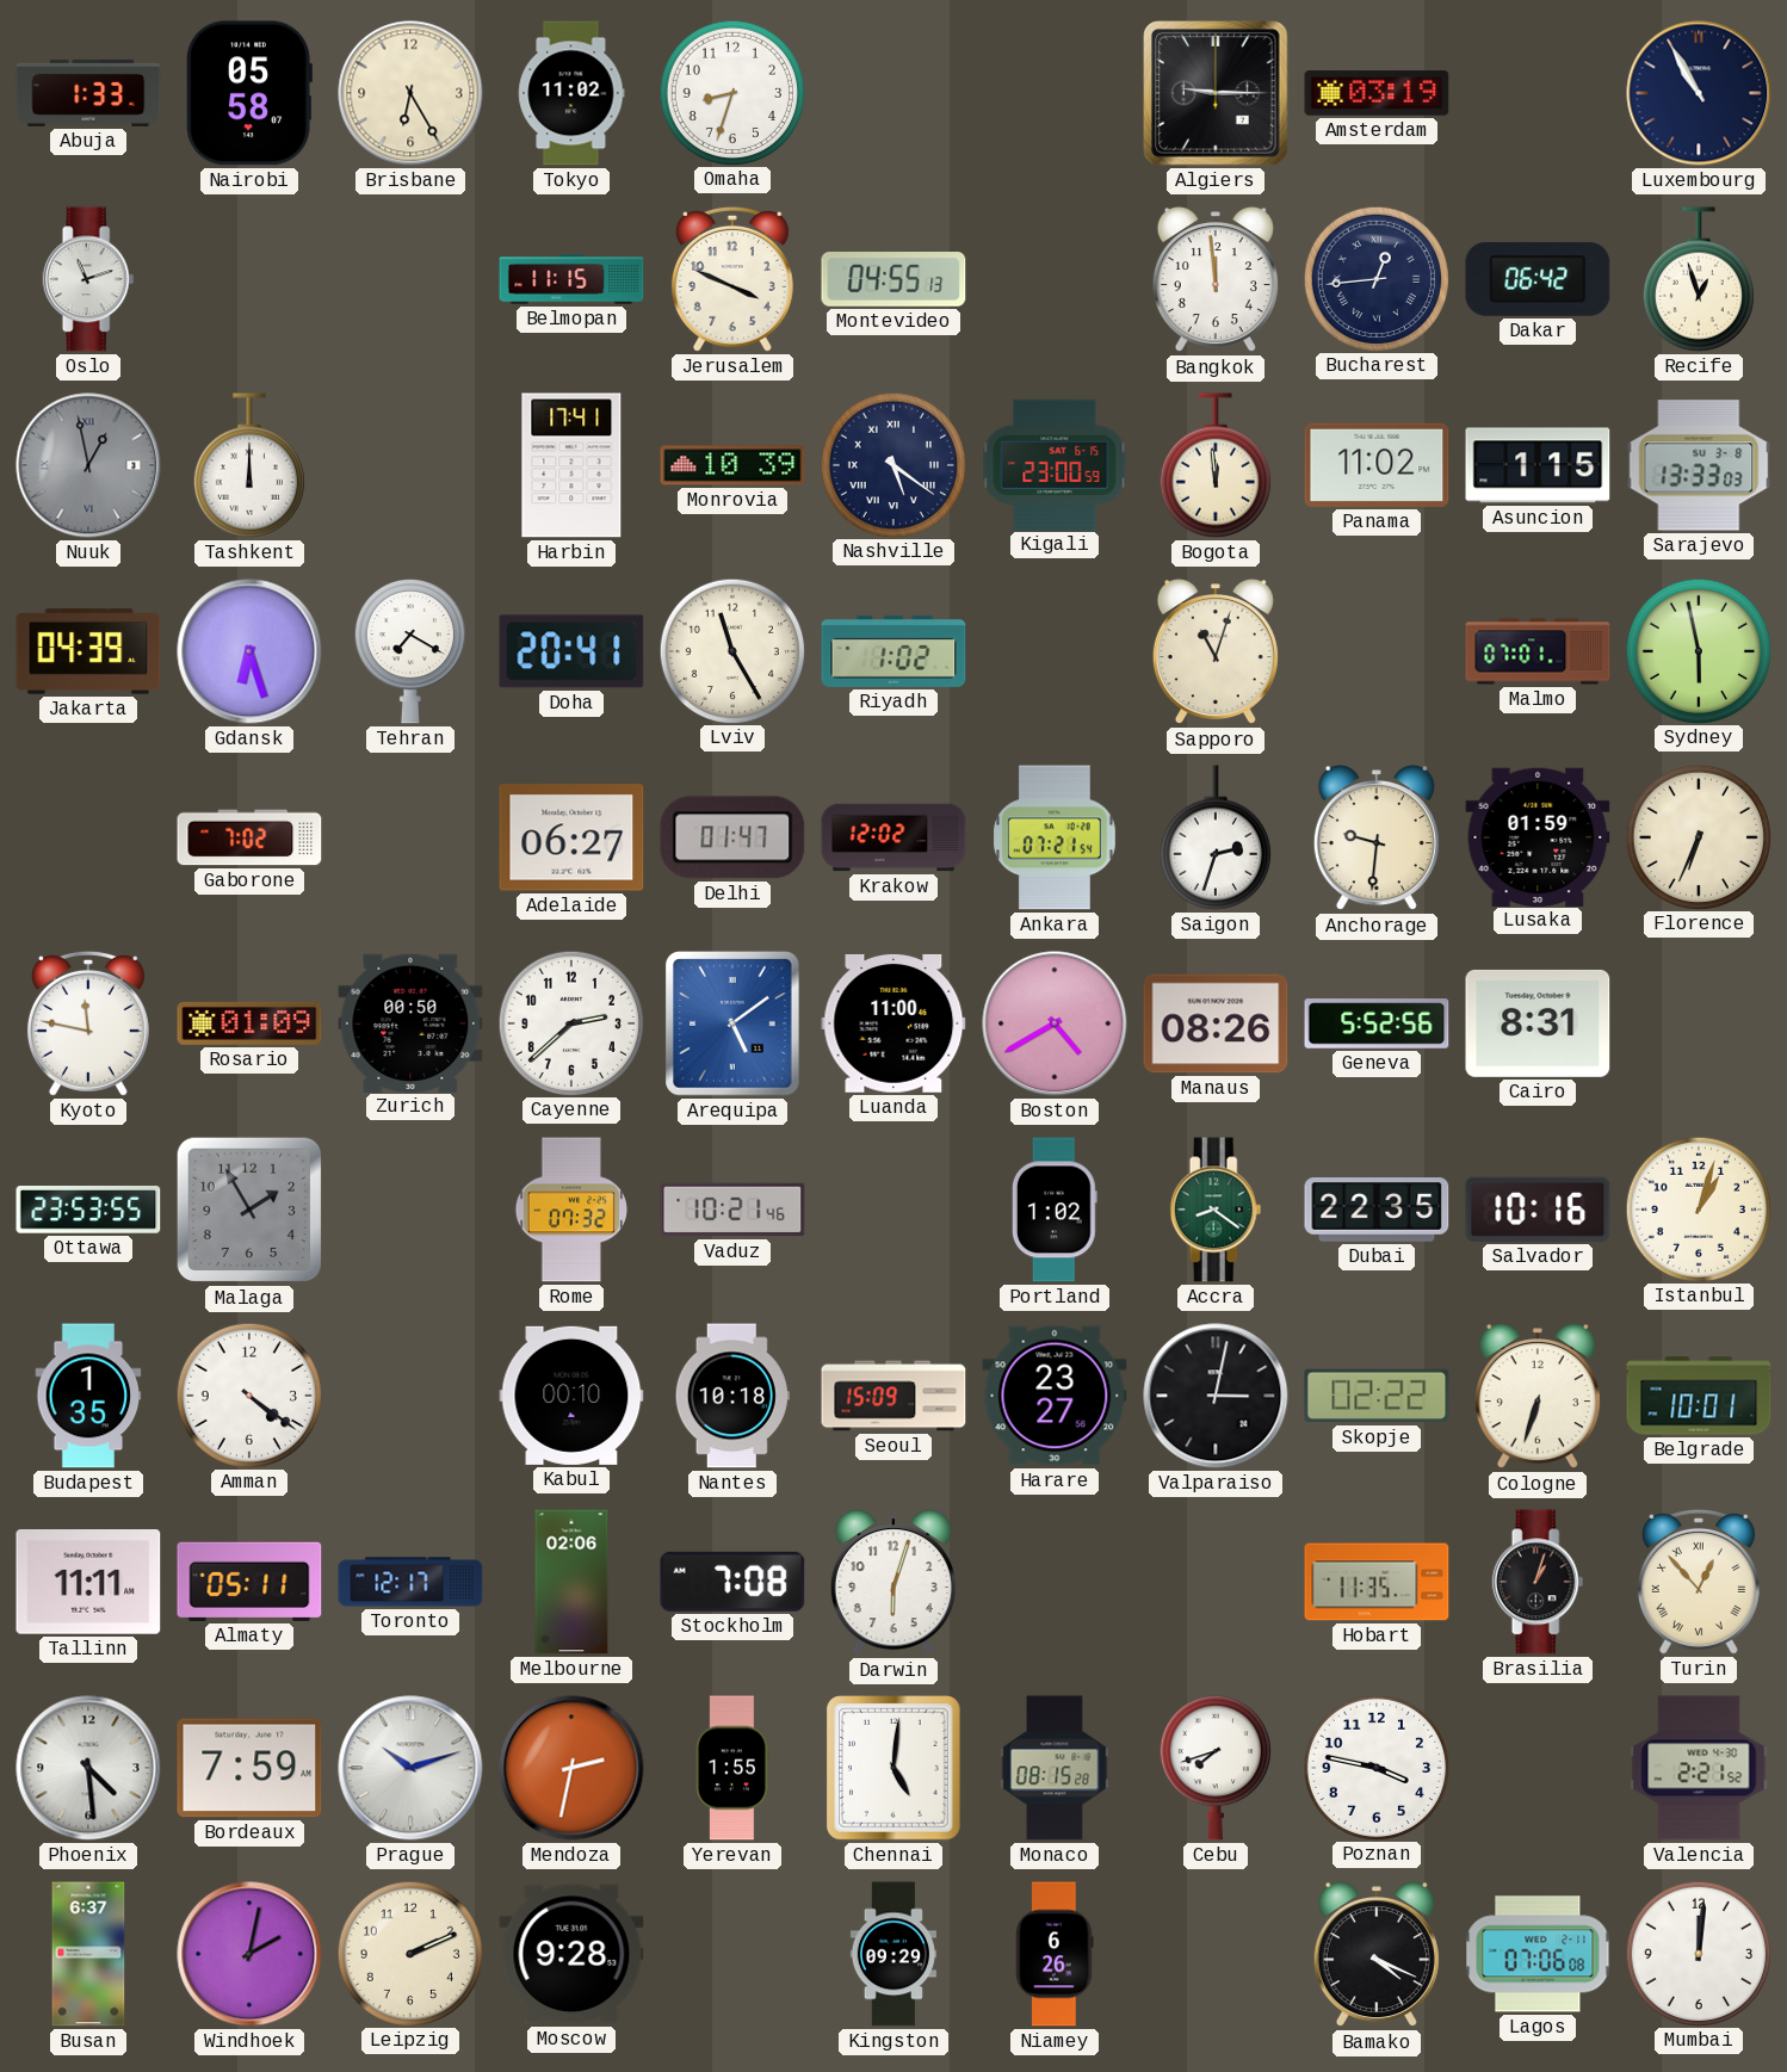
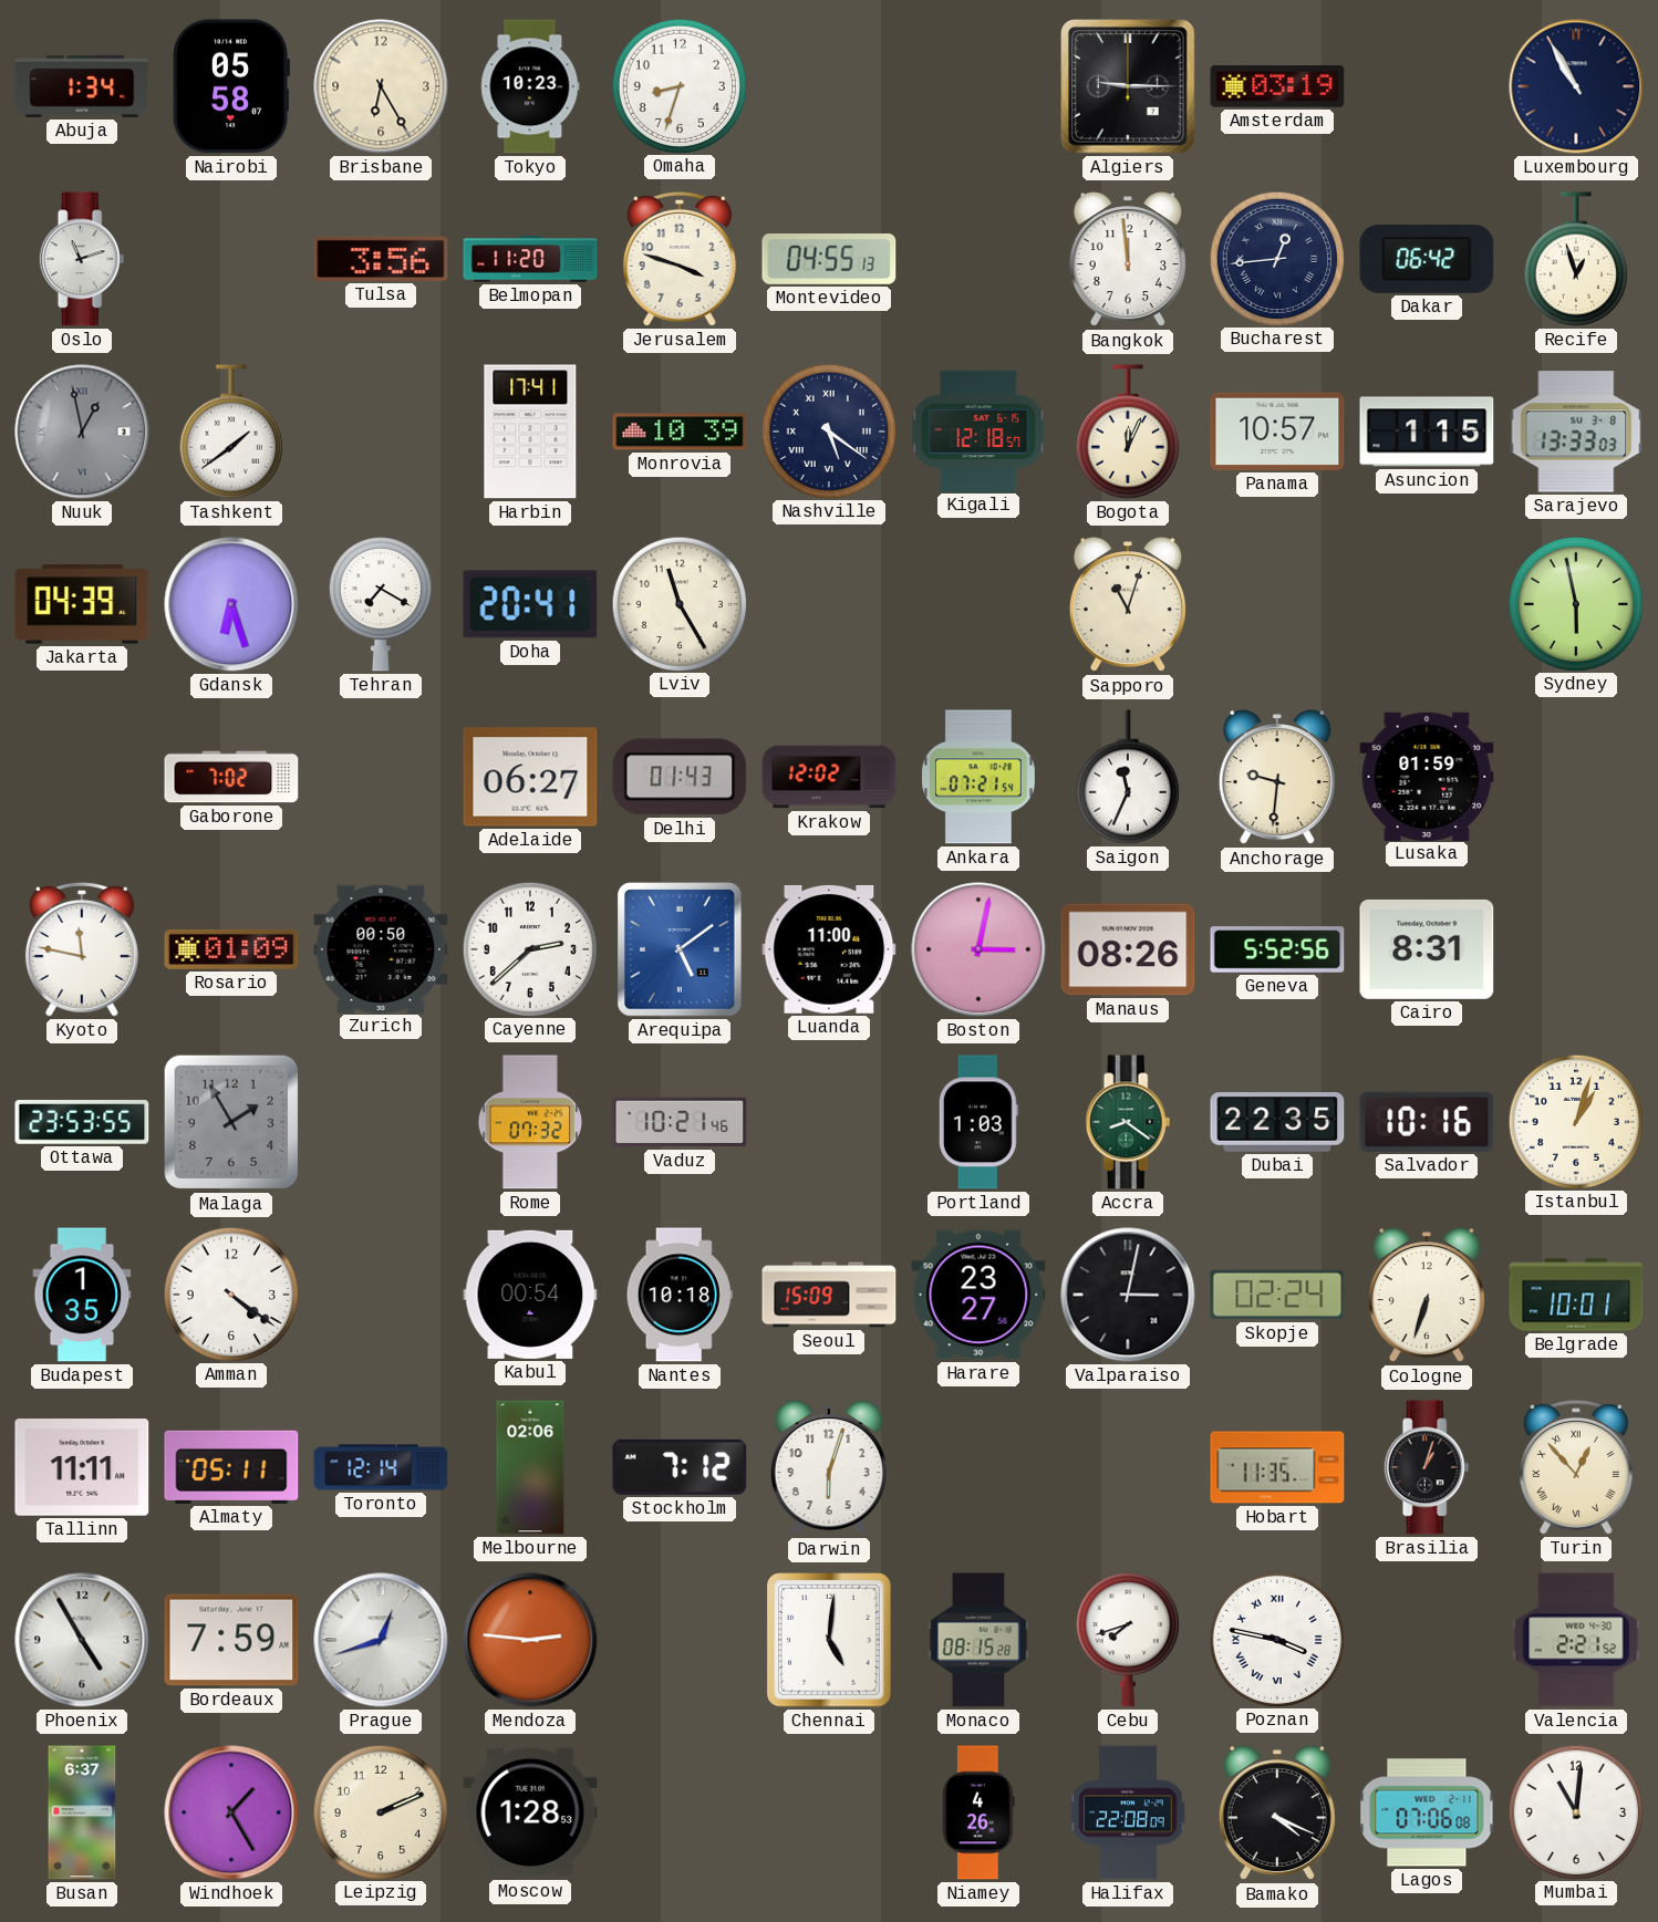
Abuja: 1:33 -> 1:34
Tokyo: 11:02 -> 10:23
Tulsa: none -> 3:56
Belmopan: 11:15 -> 11:20
Jerusalem: 3:49 -> 3:48
Tashkent: 12:00 -> 1:39
Kigali: 23:00 -> 12:18
Bogota: 11:59 -> 12:04
Panama: 11:02 -> 10:57
Riyadh: 1:02 -> none
Malmo: 07:01 -> none
Delhi: 01:47 -> 01:43
Saigon: 2:33 -> 11:34
Florence: 6:34 -> none
Boston: 4:40 -> 3:02
Portland: 1:02 -> 1:03
Kabul: 00:10 -> 00:54
Skopje: 02:22 -> 02:24
Toronto: 12:17 -> 12:14
Stockholm: 7:08 -> 7:12
Phoenix: 4:29 -> 4:55
Prague: 10:12 -> 12:42
Mendoza: 2:32 -> 2:46
Yerevan: 1:55 -> none
Poznan numerals: Arabic -> Roman
Windhoek: 2:02 -> 1:25
Moscow: 9:28 -> 1:28
Kingston: 09:29 -> none
Niamey: 6:26 -> 4:26
Halifax: none -> 22:08
Mumbai: 12:01 -> 11:01
